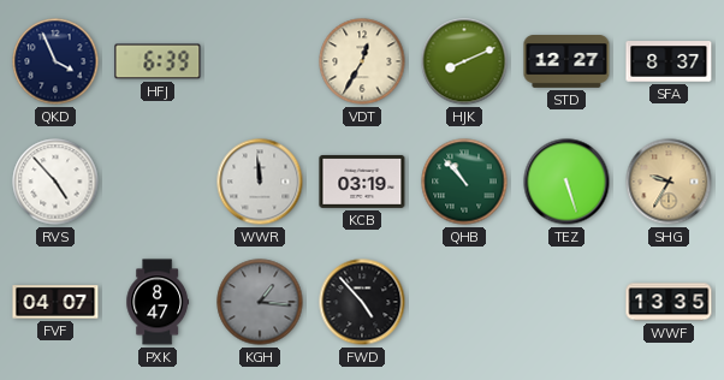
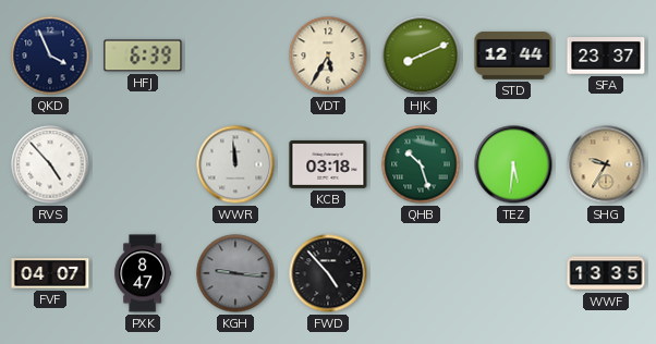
VDT: 12:35 -> 5:35
STD: 12:27 -> 12:44
SFA: 8:37 -> 23:37
KCB: 03:19 -> 03:18
QHB: 10:53 -> 10:27
TEZ: 5:27 -> 5:31
KGH: 1:16 -> 9:16
